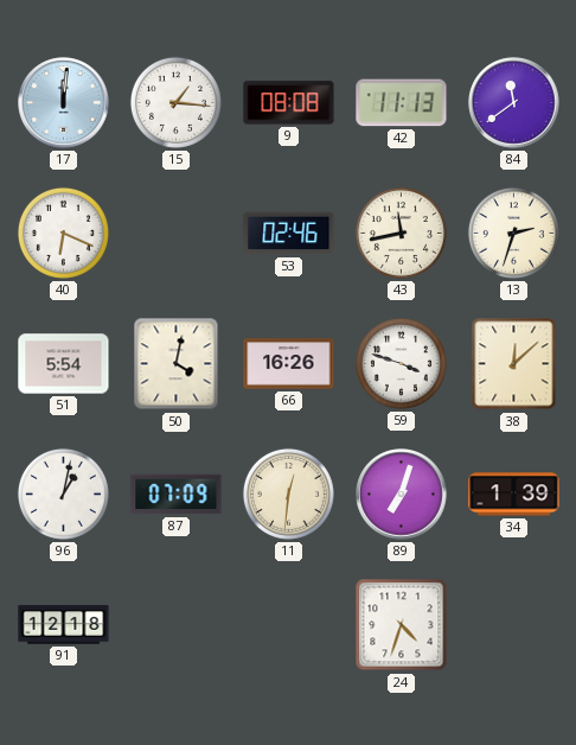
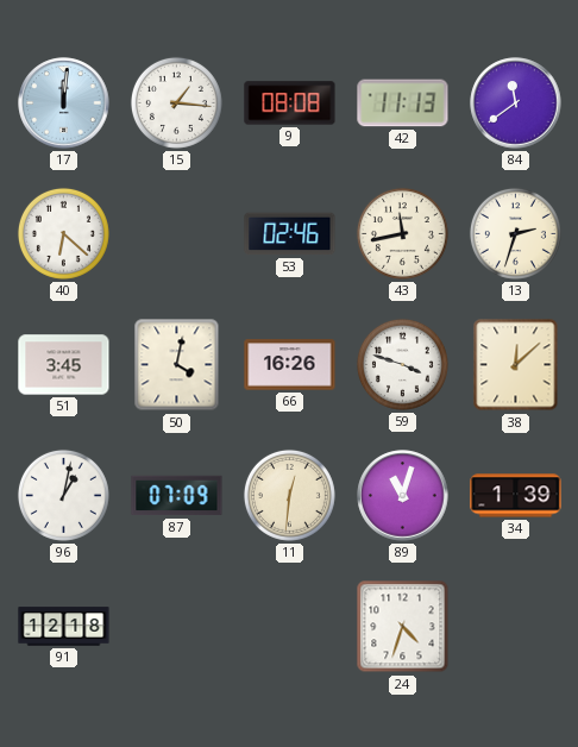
40: 6:19 -> 6:22
51: 5:54 -> 3:45
89: 7:03 -> 11:03
